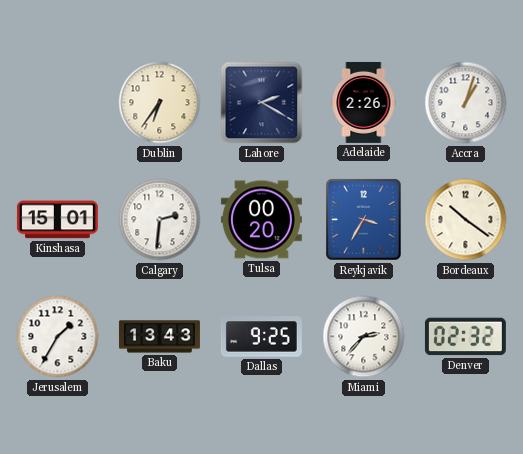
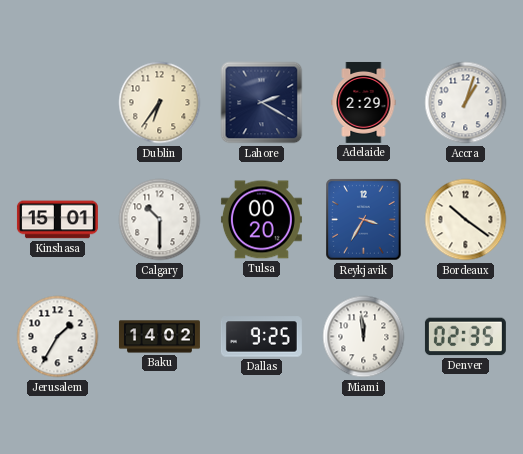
Adelaide: 2:26 -> 2:29
Calgary: 2:31 -> 10:30
Baku: 13:43 -> 14:02
Miami: 2:37 -> 11:59
Denver: 02:32 -> 02:35
